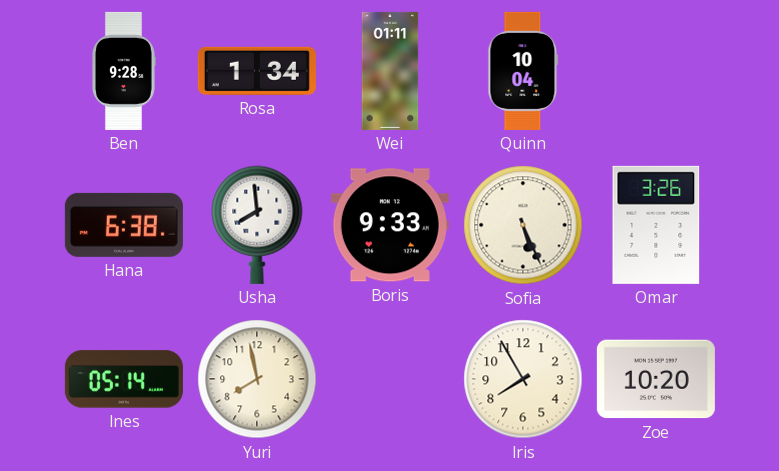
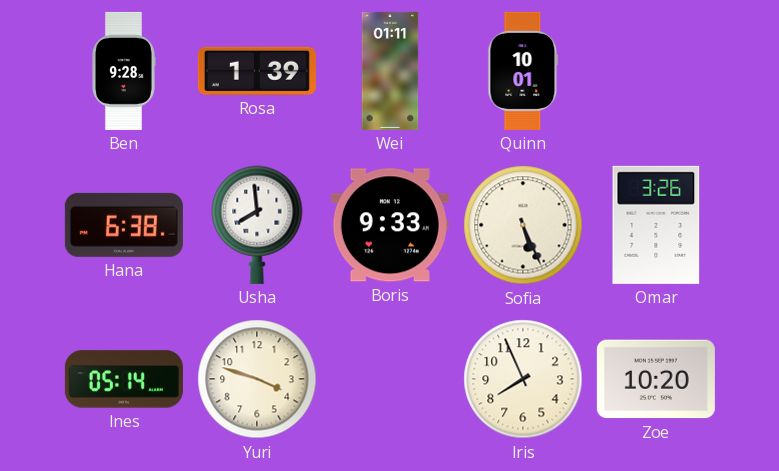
Rosa: 1:34 -> 1:39
Quinn: 10:04 -> 10:01
Yuri: 7:58 -> 3:48
Iris: 7:55 -> 7:56
